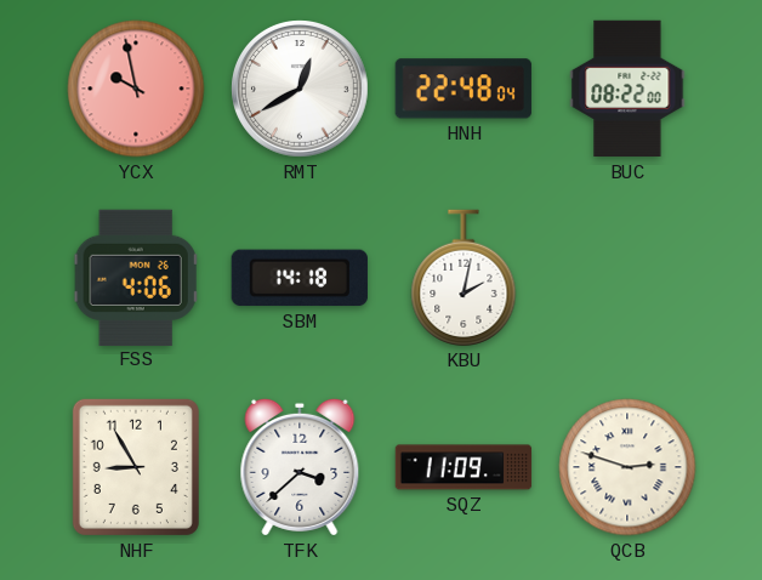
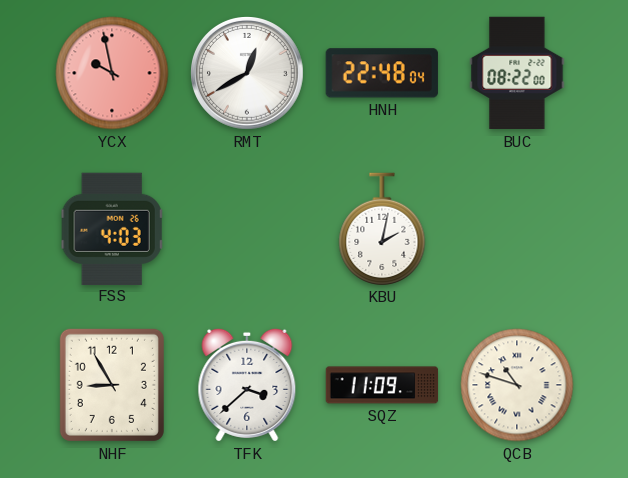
FSS: 4:06 -> 4:03
SBM: 14:18 -> none
QCB: 2:48 -> 10:48
